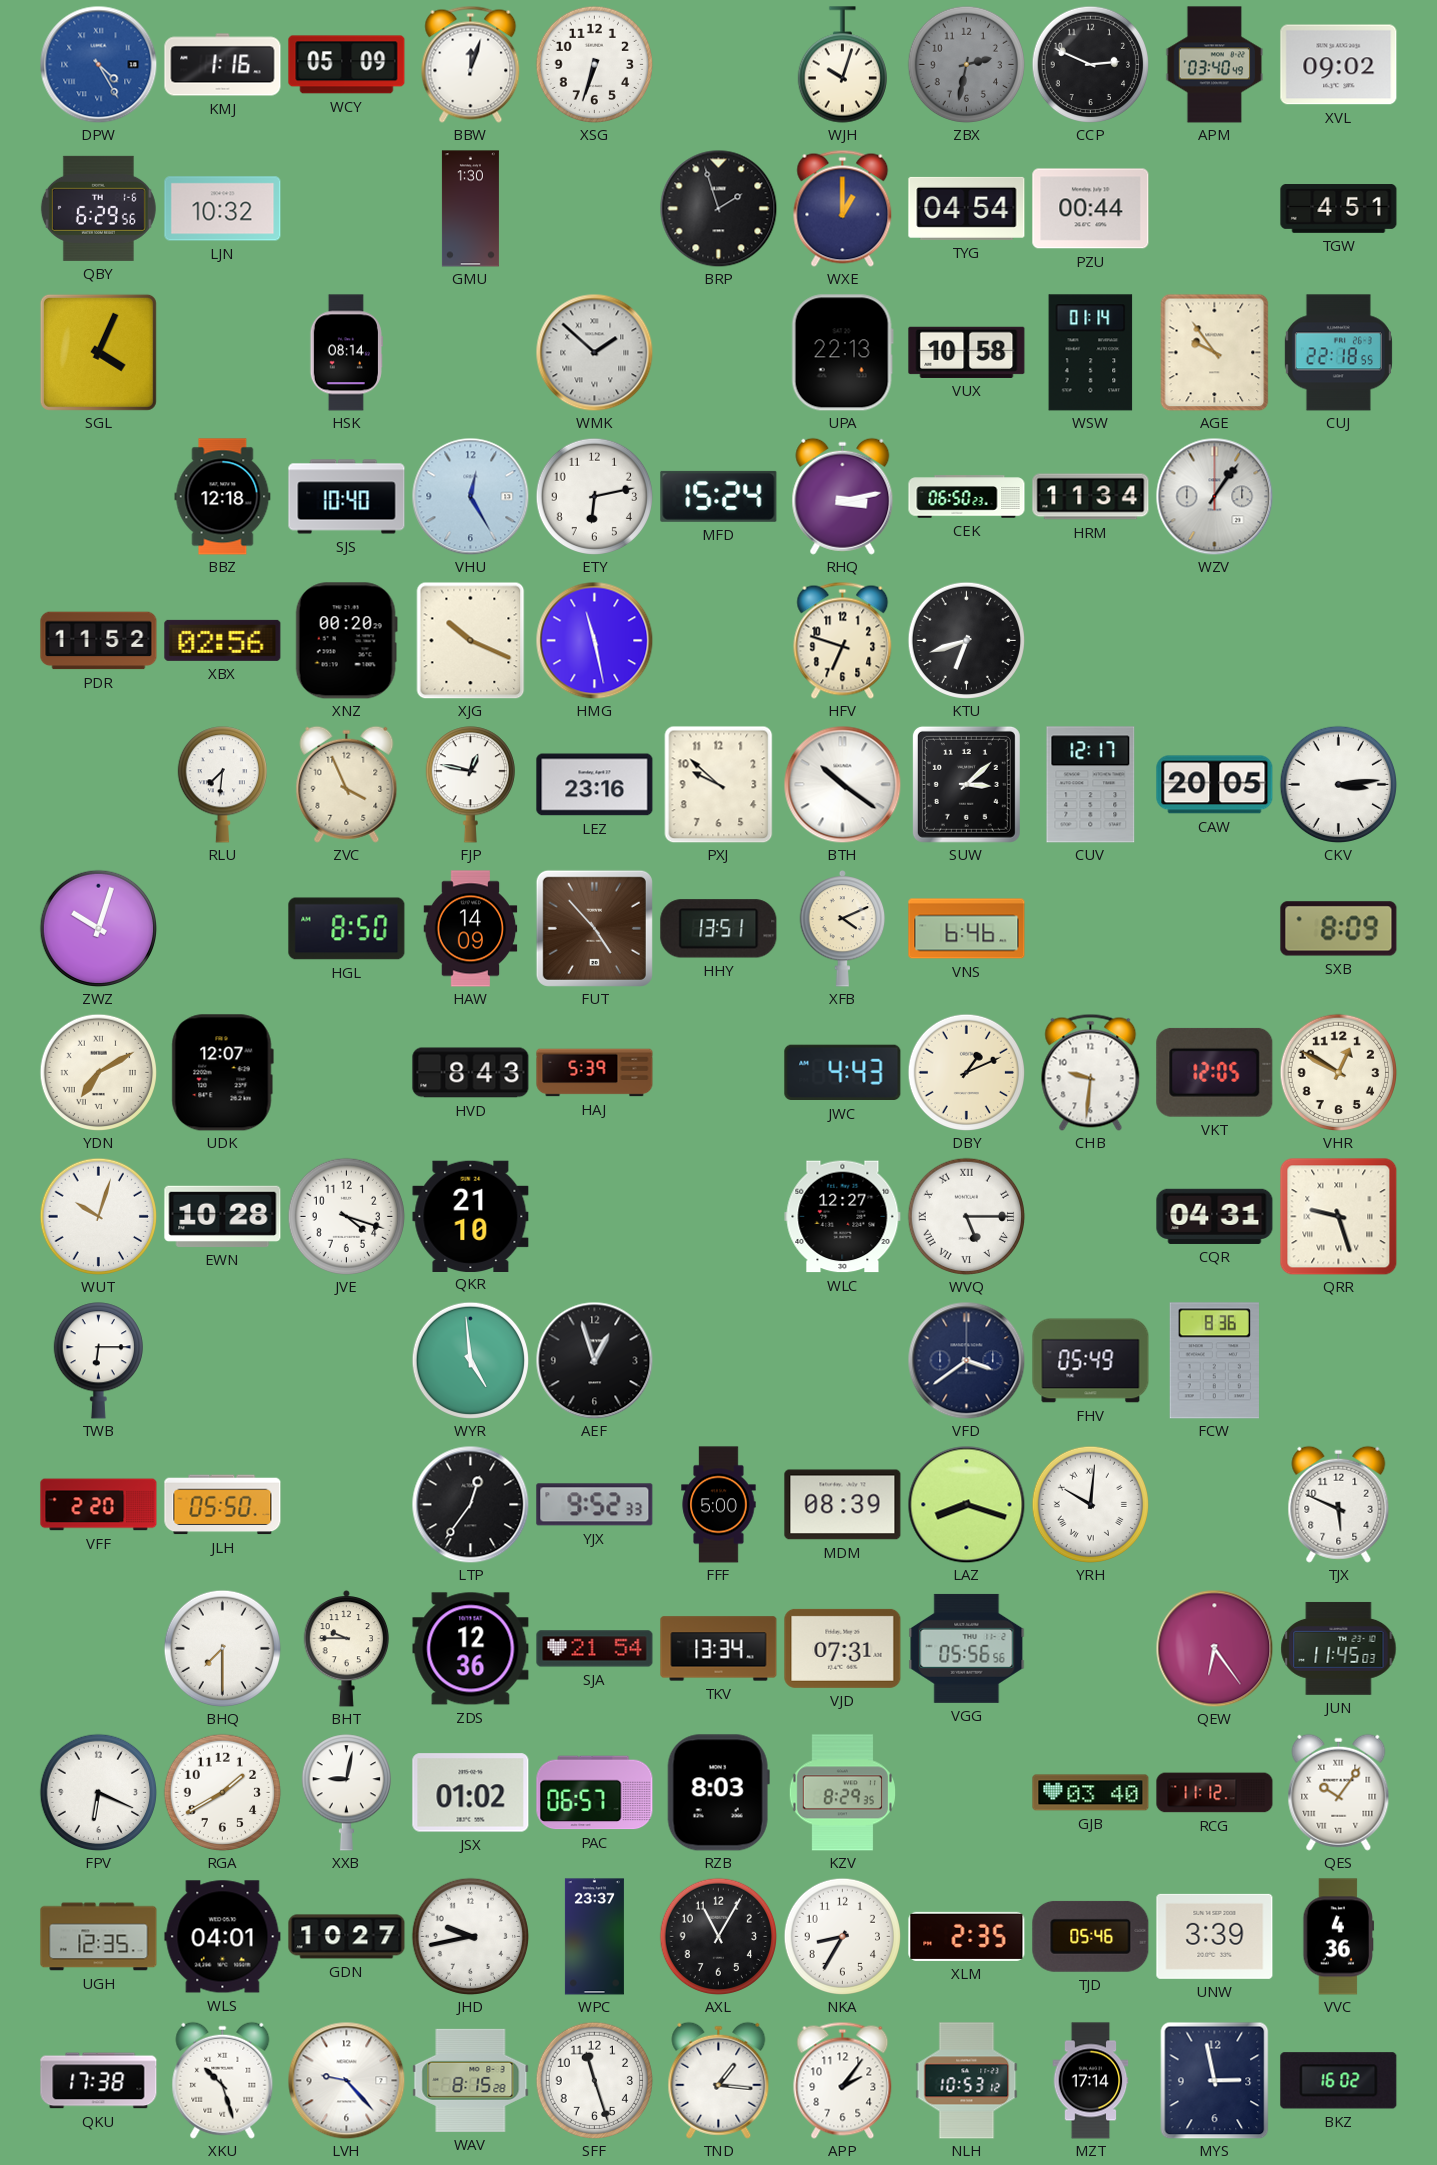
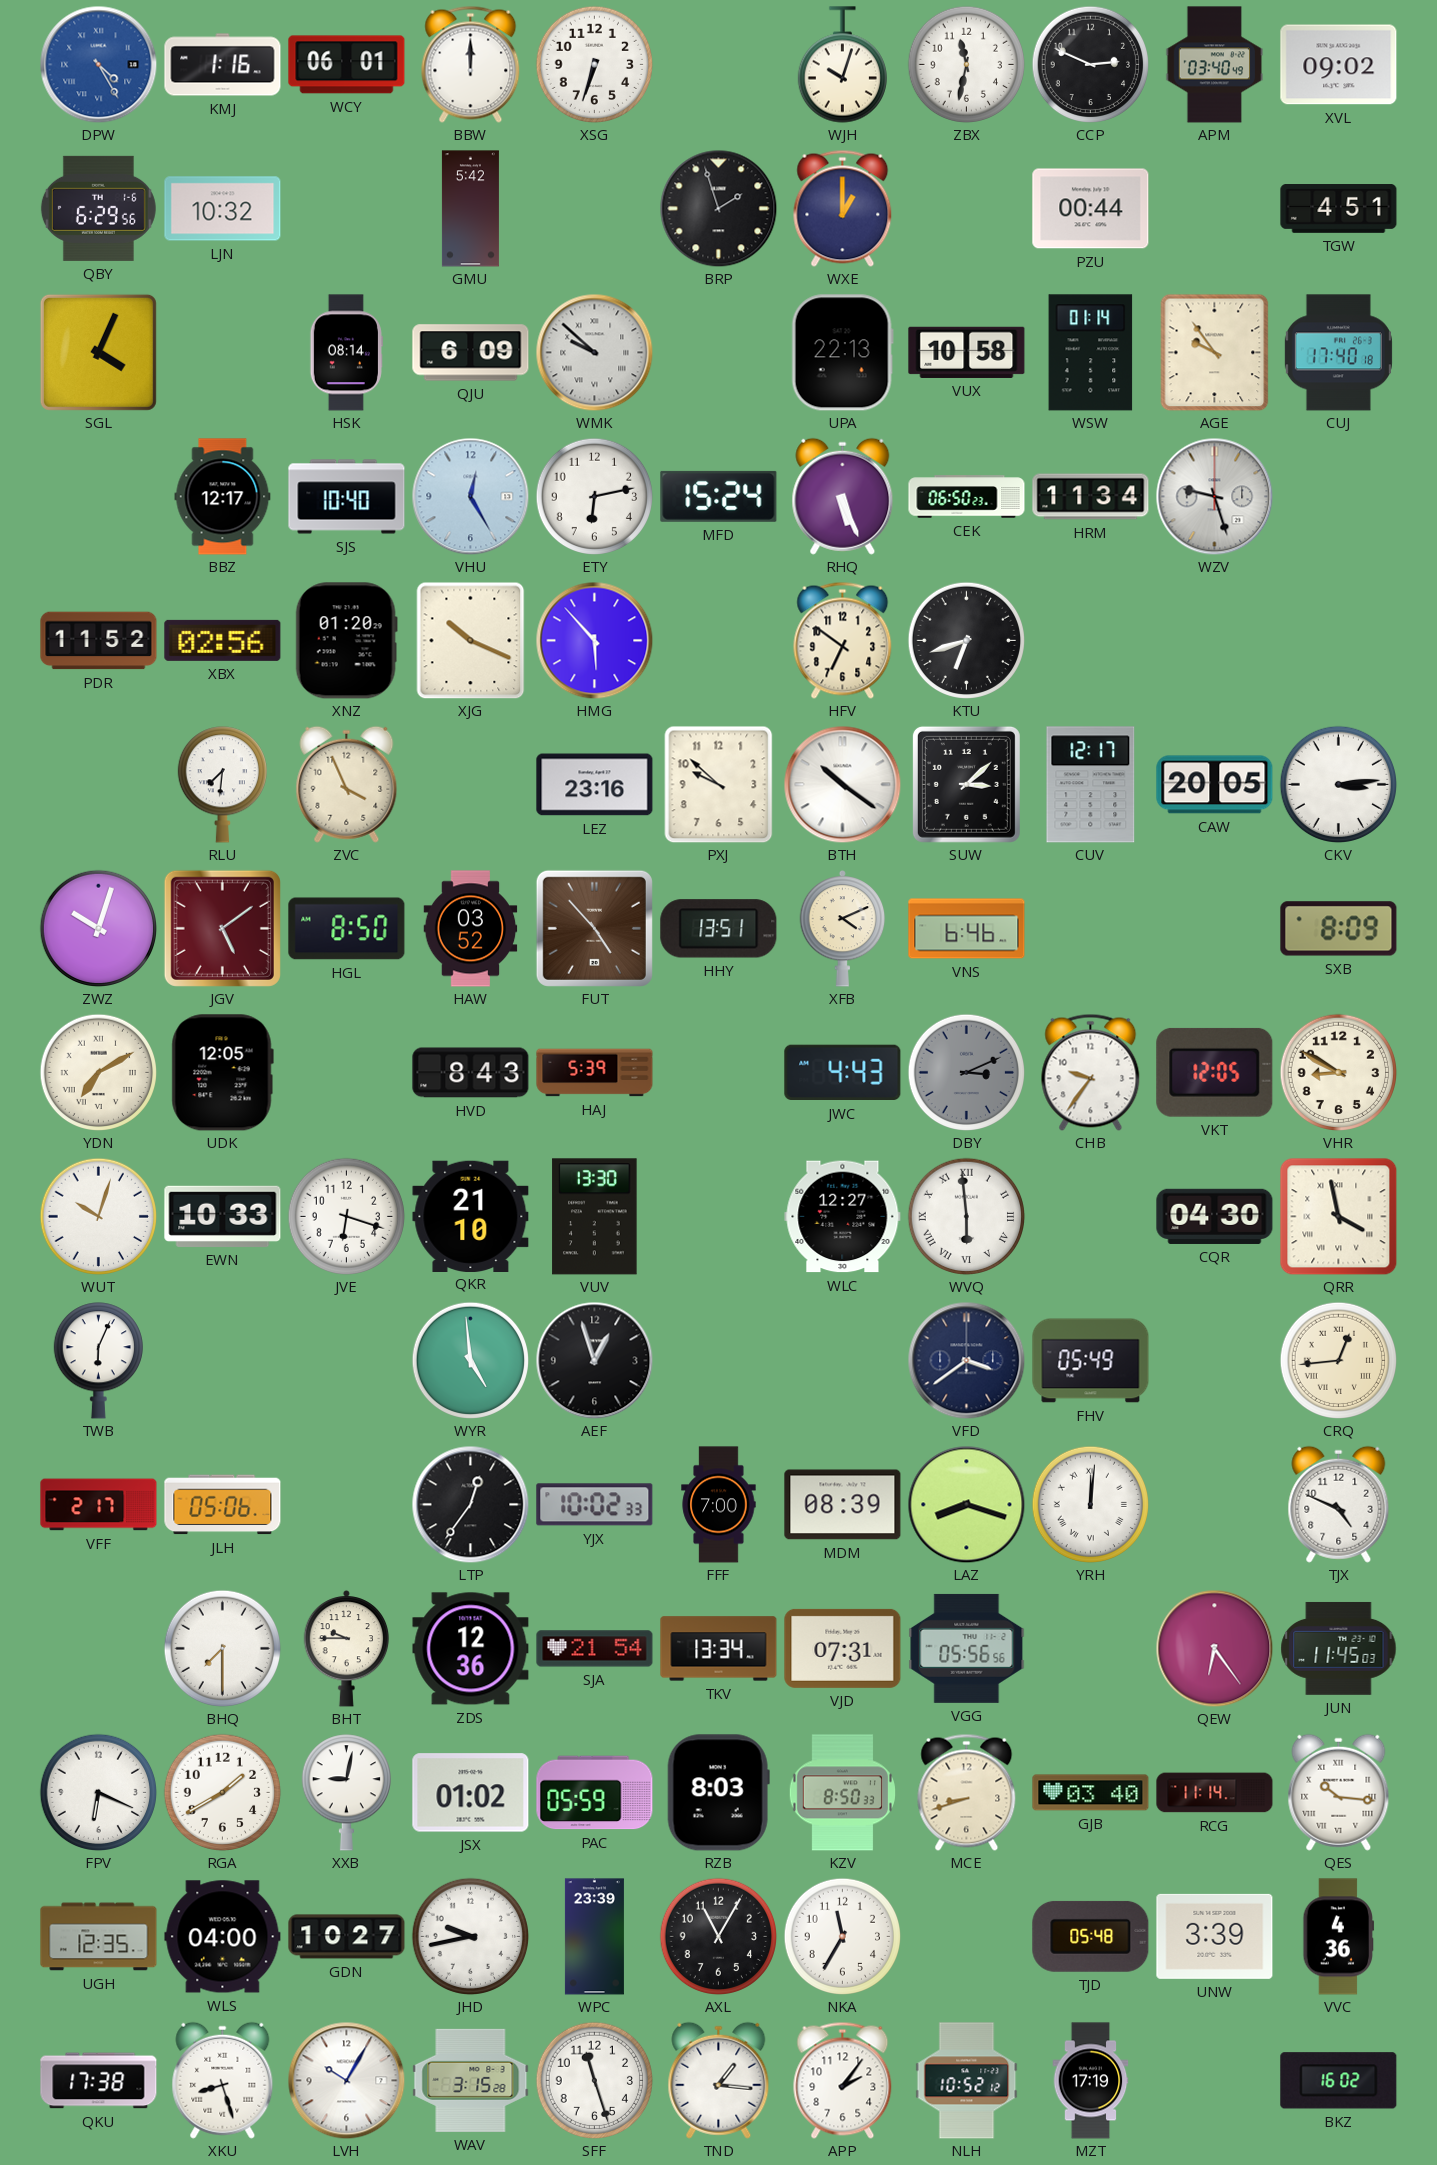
WCY: 05:09 -> 06:01
BBW: 12:03 -> 12:00
ZBX: 2:32 -> 11:32
ZBX dial: grey -> white
GMU: 1:30 -> 5:42
TYG: 04:54 -> none
QJU: none -> 6:09
WMK: 1:52 -> 9:52
CUJ: 22:18 -> 17:40
BBZ: 12:18 -> 12:17
RHQ: 3:13 -> 5:26
WZV: 1:06 -> 9:27
XNZ: 00:20 -> 01:20
HMG: 11:28 -> 5:53
HFV: 6:48 -> 6:51
FJP: 12:47 -> none
JGV: none -> 5:09
HAW: 14:09 -> 03:52
UDK: 12:07 -> 12:05
DBY: 1:11 -> 3:11
DBY dial: cream -> grey
CHB: 9:31 -> 9:36
VHR: 12:50 -> 8:50
EWN: 10:28 -> 10:33
JVE: 4:18 -> 6:18
VUV: none -> 13:30
WVQ: 5:15 -> 5:59
CQR: 04:31 -> 04:30
QRR: 9:27 -> 3:58
TWB: 6:15 -> 6:04
FCW: 8:36 -> none
CRQ: none -> 12:44
VFF: 2:20 -> 2:17
JLH: 05:50 -> 05:06
YJX: 9:52 -> 10:02
FFF: 5:00 -> 7:00
YRH: 10:01 -> 12:01
TJX: 5:49 -> 4:49
PAC: 06:57 -> 05:59
KZV: 8:29 -> 8:50
MCE: none -> 8:42
RCG: 11:12 -> 11:14
QES: 10:06 -> 10:16
WLS: 04:01 -> 04:00
WPC: 23:37 -> 23:39
NKA: 8:35 -> 11:35
XLM: 2:35 -> none
TJD: 05:46 -> 05:48
XKU: 10:27 -> 8:27
LVH: 9:23 -> 10:05
WAV: 8:15 -> 3:15
NLH: 10:53 -> 10:52
MZT: 17:14 -> 17:19
MYS: 2:58 -> none
